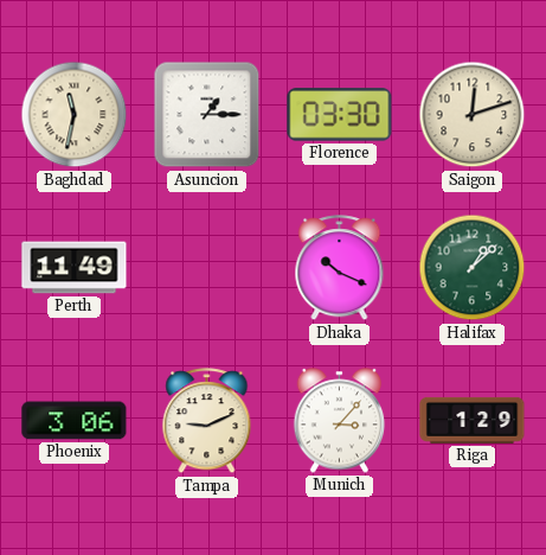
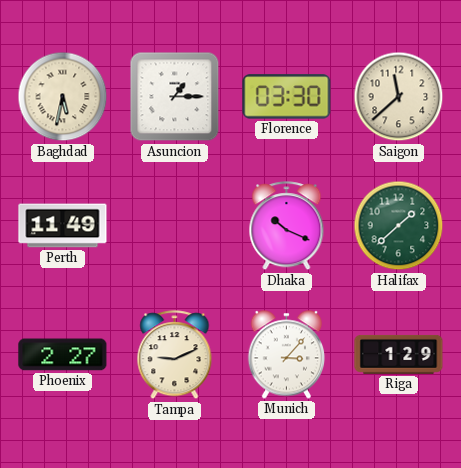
Baghdad: 11:32 -> 5:32
Saigon: 12:12 -> 11:38
Halifax: 1:08 -> 1:38
Phoenix: 3:06 -> 2:27
